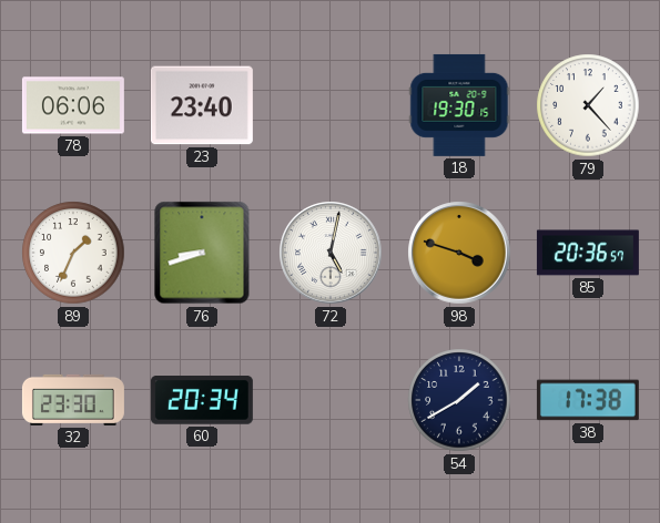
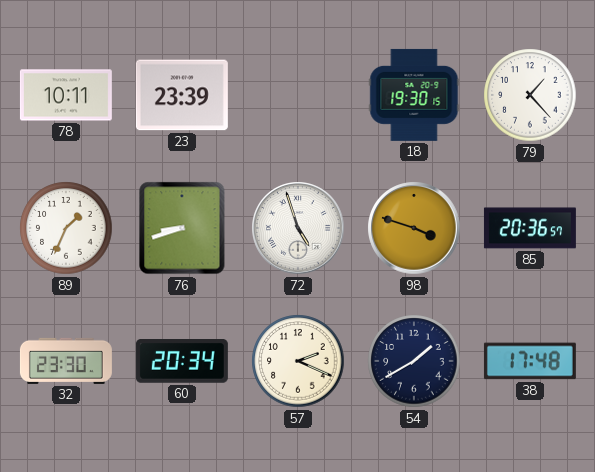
78: 06:06 -> 10:11
23: 23:40 -> 23:39
72: 5:02 -> 4:57
57: none -> 2:19
38: 17:38 -> 17:48
